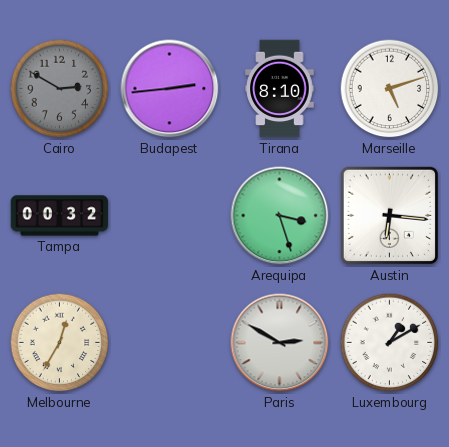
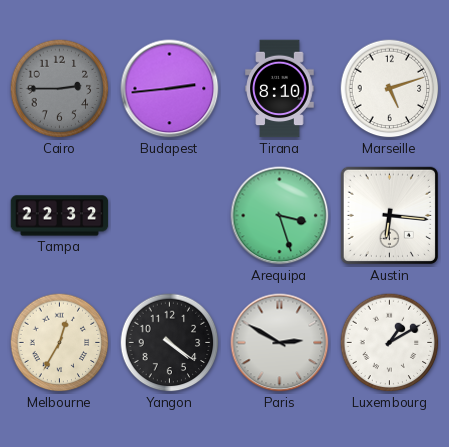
Cairo: 2:50 -> 2:45
Tampa: 00:32 -> 22:32
Yangon: none -> 4:21
